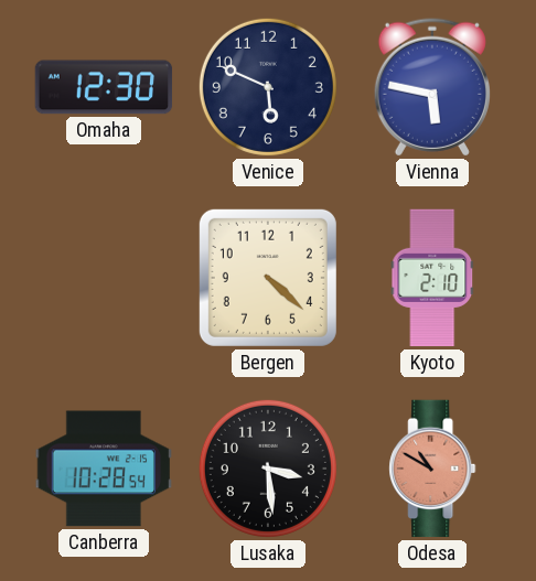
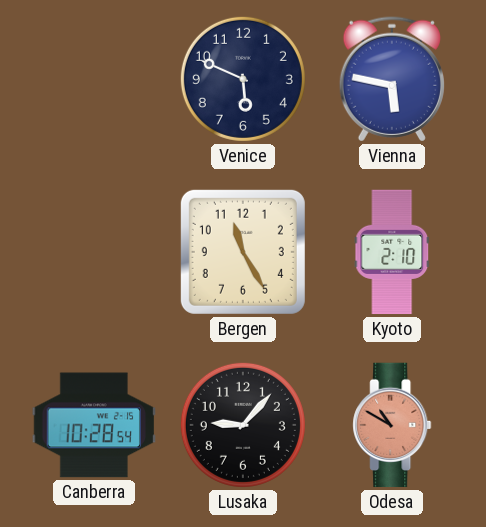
Omaha: 12:30 -> none
Bergen: 4:22 -> 11:25
Lusaka: 3:29 -> 9:07
